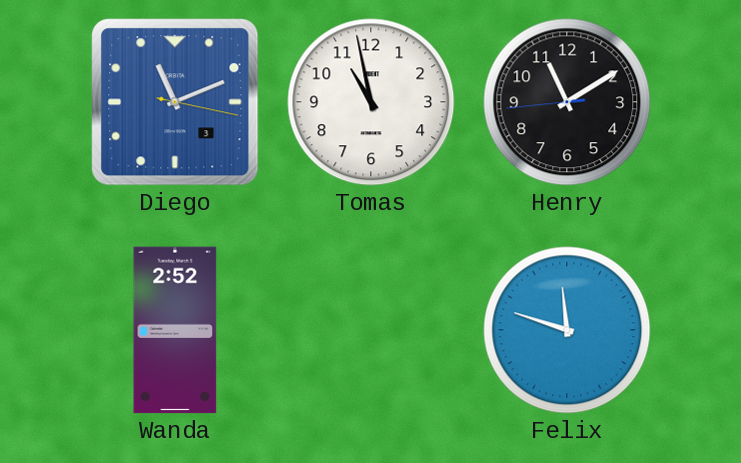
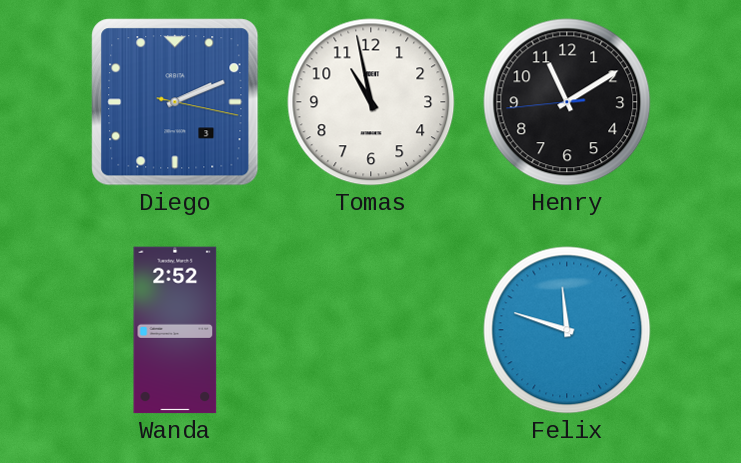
Diego: 11:11 -> 2:11
